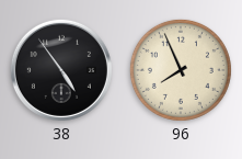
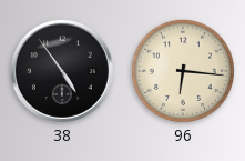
96: 7:56 -> 6:16
